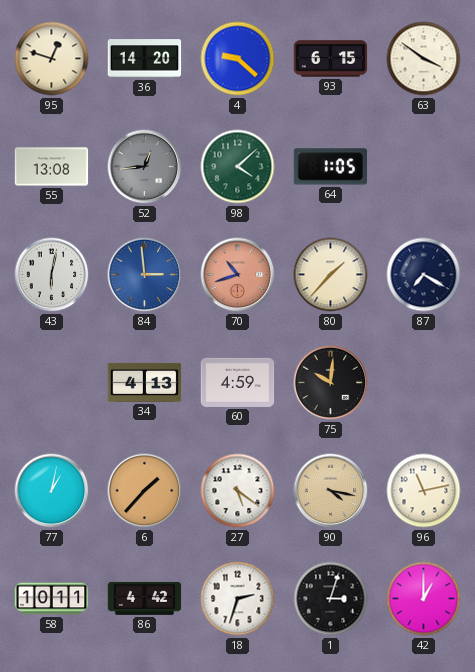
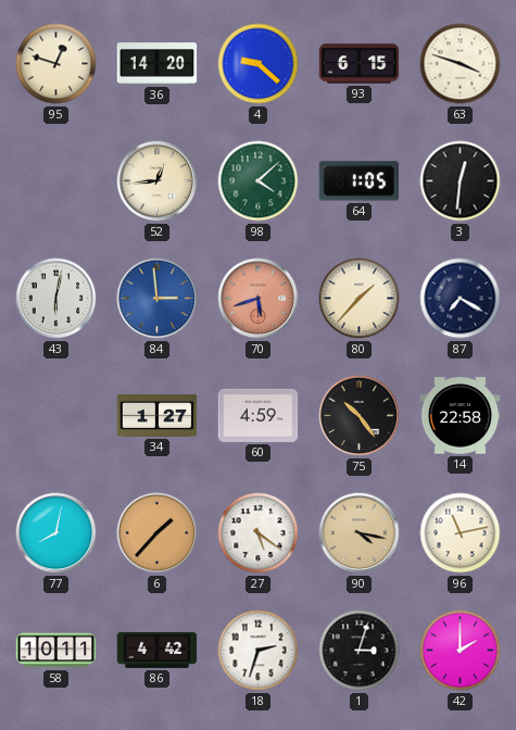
63: 3:51 -> 3:48
55: 13:08 -> none
52 dial: grey -> cream
3: none -> 12:31
70: 10:42 -> 5:42
34: 4:13 -> 1:27
75: 10:01 -> 10:24
14: none -> 22:58
77: 1:02 -> 8:02
42: 1:00 -> 2:00
